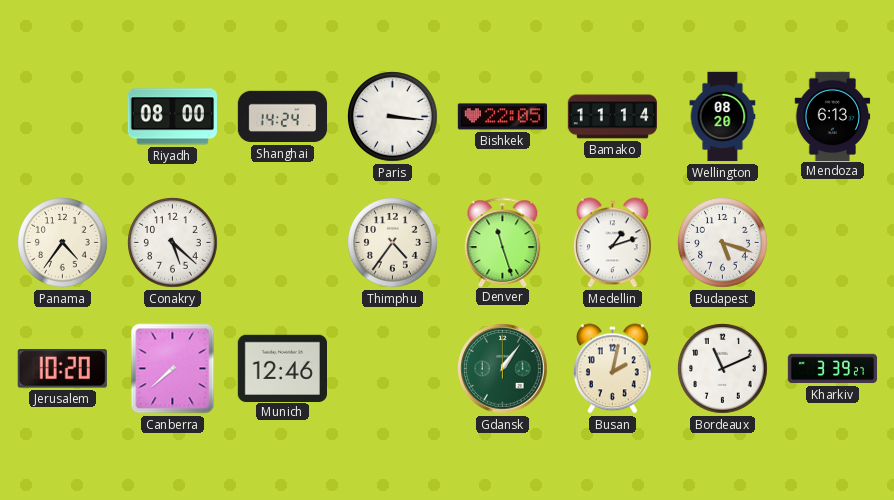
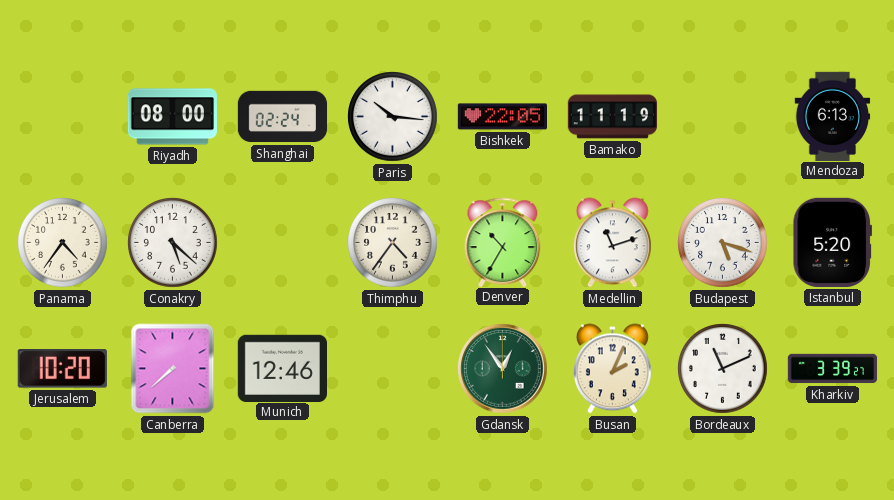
Shanghai: 14:24 -> 02:24
Paris: 3:16 -> 10:16
Bamako: 11:14 -> 11:19
Wellington: 08:20 -> none
Denver: 11:27 -> 10:35
Medellin: 1:12 -> 11:12
Istanbul: none -> 5:20
Gdansk: 1:06 -> 12:54
Busan: 2:02 -> 2:04
